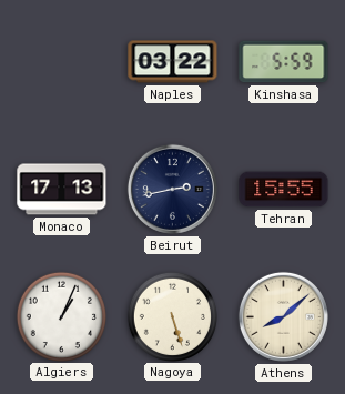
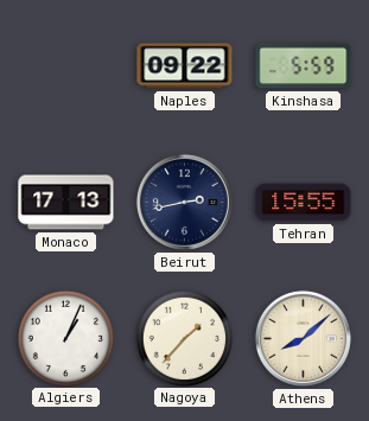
Naples: 03:22 -> 09:22
Nagoya: 5:27 -> 1:37
